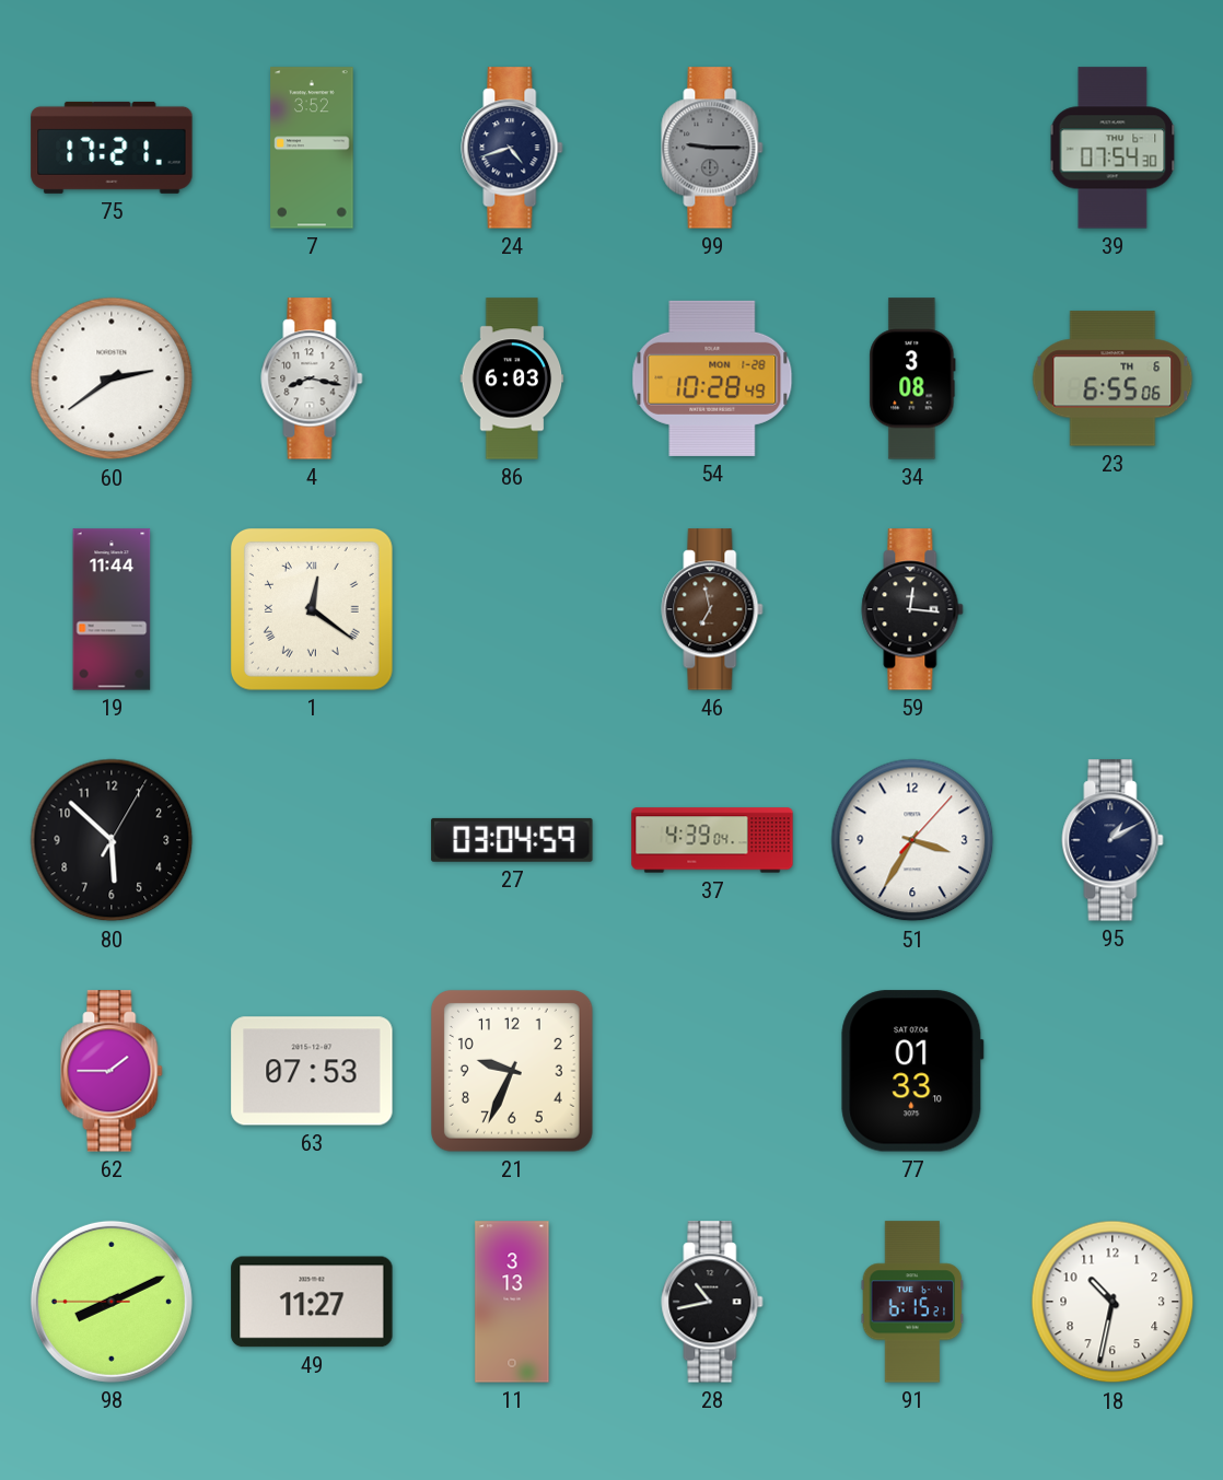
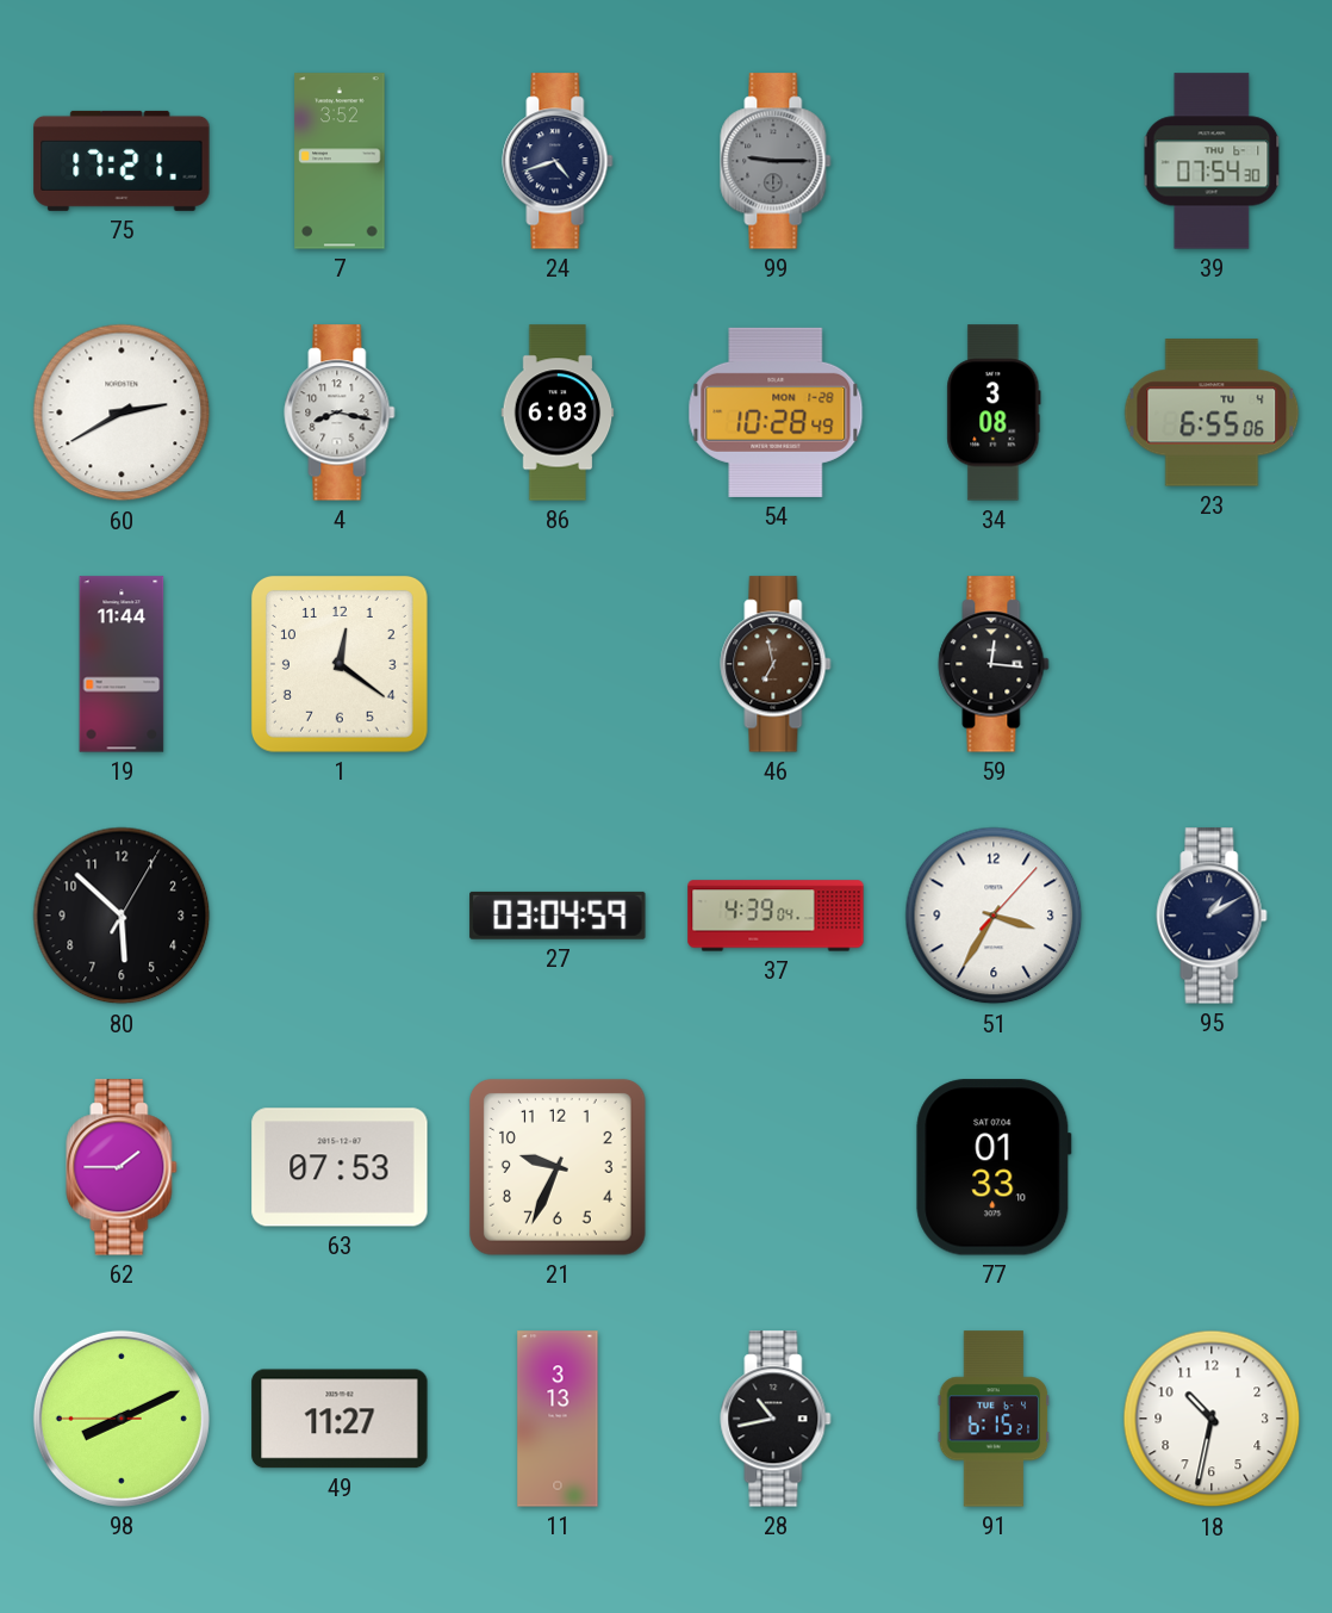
60: 2:39 -> 2:40
23 date: TH 6 -> TU 4
1 numerals: Roman -> Arabic
